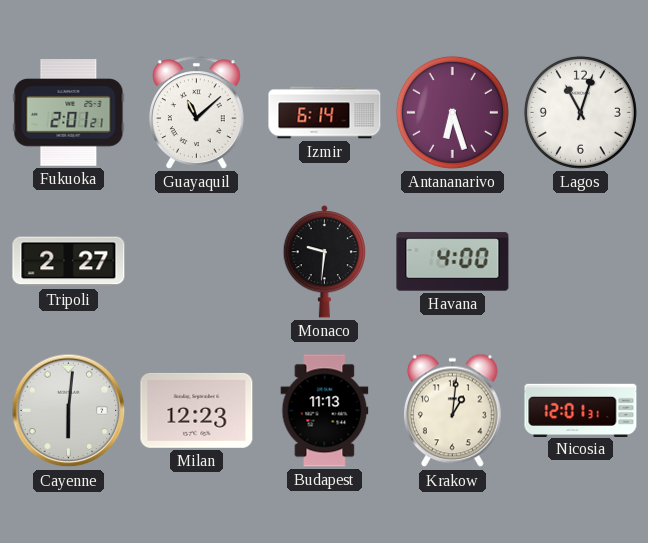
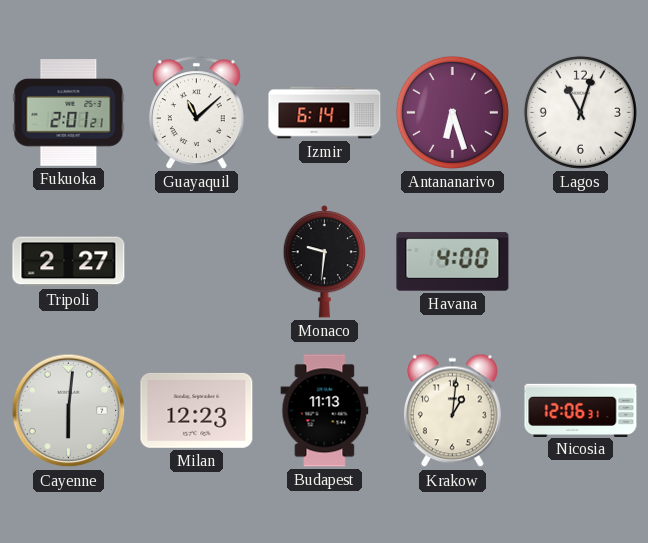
Nicosia: 12:01 -> 12:06
